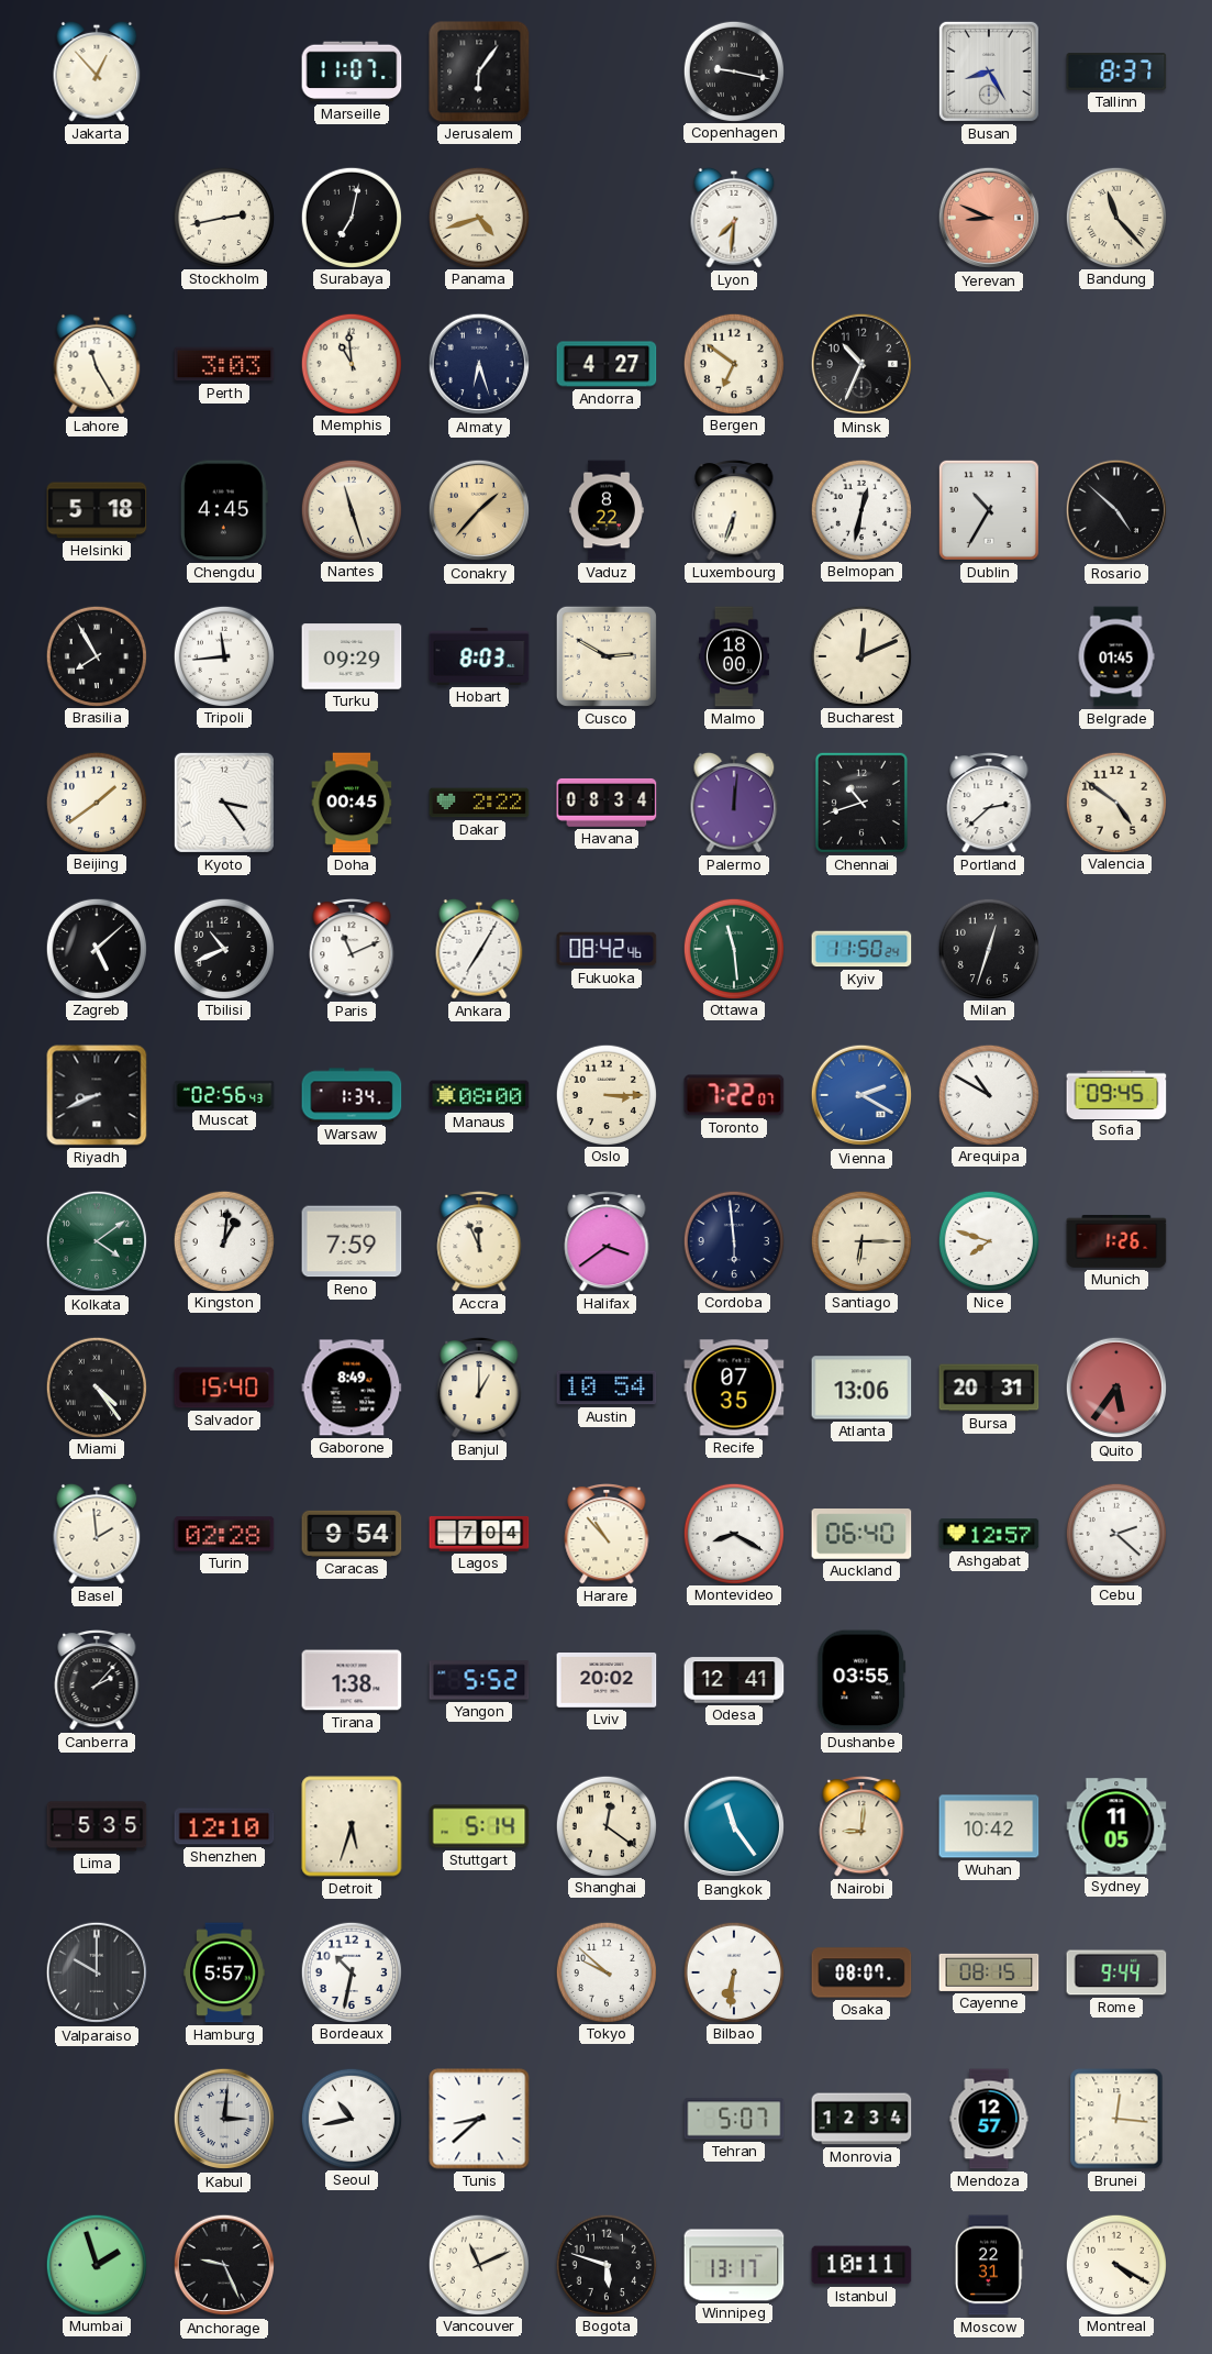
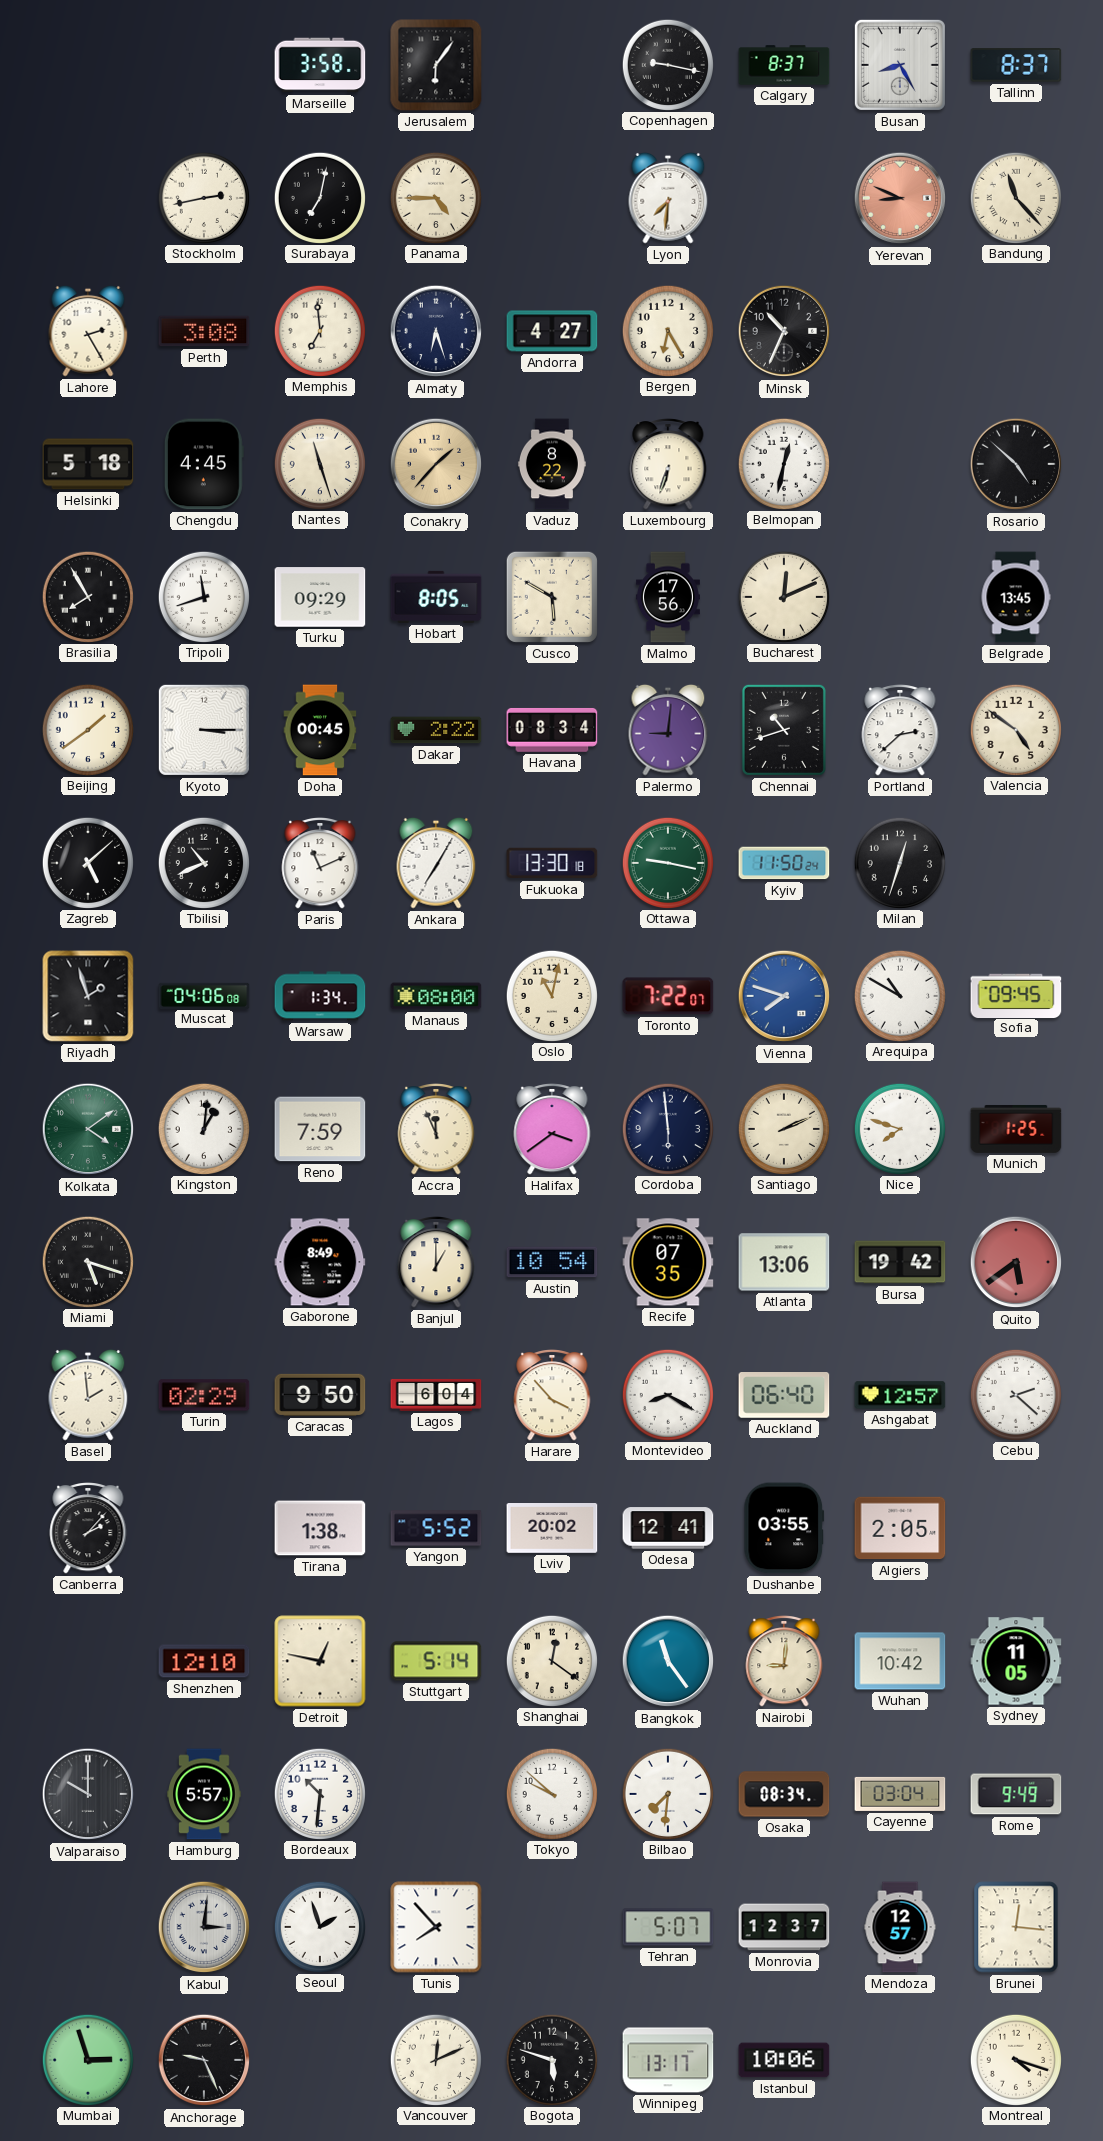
Jakarta: 12:53 -> none
Marseille: 11:07 -> 3:58
Calgary: none -> 8:37
Panama: 4:42 -> 4:45
Lahore: 11:25 -> 2:25
Perth: 3:03 -> 3:08
Memphis: 10:59 -> 6:59
Bergen: 6:51 -> 6:25
Dublin: 10:35 -> none
Tripoli: 11:44 -> 11:42
Hobart: 8:03 -> 8:05
Cusco: 2:50 -> 5:50
Malmo: 18:00 -> 17:56
Belgrade: 01:45 -> 13:45
Kyoto: 3:24 -> 3:15
Palermo: 12:01 -> 9:01
Fukuoka: 08:42 -> 13:30
Ottawa: 11:29 -> 9:17
Riyadh: 8:41 -> 1:57
Muscat: 02:56 -> 04:06
Oslo: 3:15 -> 11:02
Vienna: 2:20 -> 7:48
Santiago: 6:15 -> 2:11
Munich: 1:26 -> 1:25
Miami: 4:24 -> 5:18
Salvador: 15:40 -> none
Bursa: 20:31 -> 19:42
Quito: 5:36 -> 5:39
Turin: 02:28 -> 02:29
Caracas: 9:54 -> 9:50
Lagos: 7:04 -> 6:04
Harare: 10:53 -> 3:53
Algiers: none -> 2:05
Lima: 5:35 -> none
Detroit: 5:33 -> 12:47
Bordeaux: 10:32 -> 10:31
Bilbao: 6:31 -> 7:31
Osaka: 08:07 -> 08:34
Cayenne: 08:15 -> 03:04
Rome: 9:44 -> 9:49
Seoul: 10:43 -> 1:57
Tunis: 8:38 -> 7:53
Monrovia: 12:34 -> 12:37
Mumbai: 1:57 -> 2:57
Vancouver: 11:11 -> 12:11
Istanbul: 10:11 -> 10:06
Moscow: 22:31 -> none
Montreal: 4:20 -> 4:18
